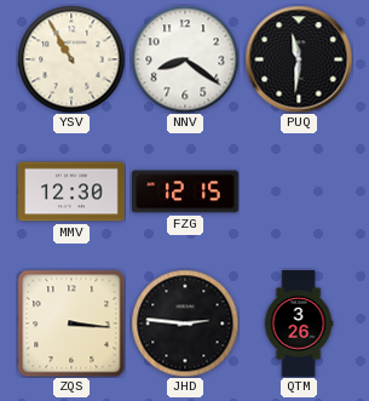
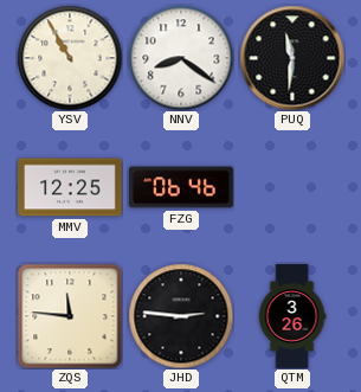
MMV: 12:30 -> 12:25
FZG: 12:15 -> 06:46
ZQS: 3:16 -> 11:46
